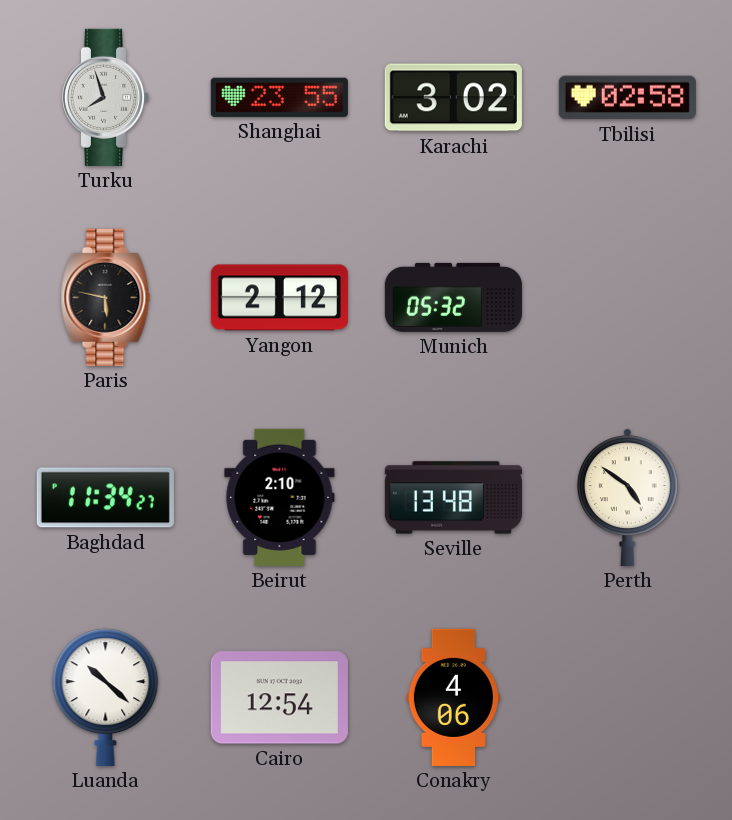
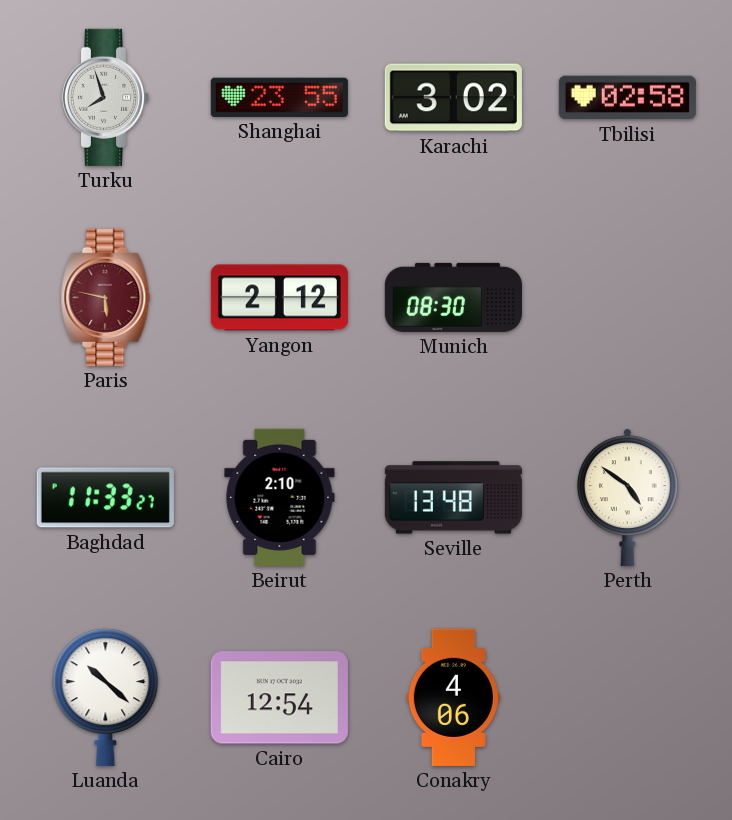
Paris dial: black -> burgundy
Munich: 05:32 -> 08:30
Baghdad: 11:34 -> 11:33
